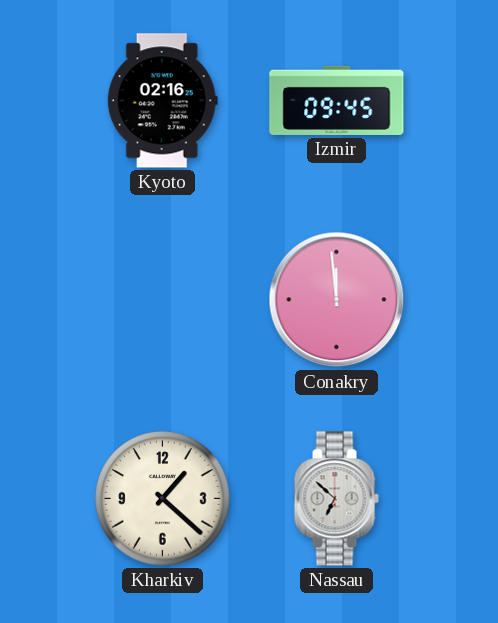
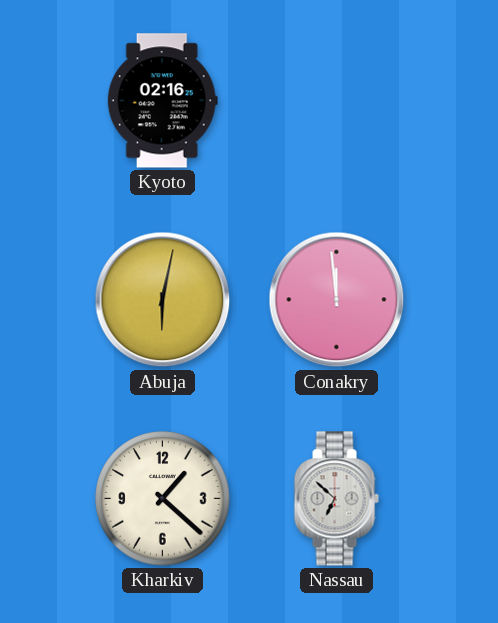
Izmir: 09:45 -> none
Abuja: none -> 6:02
